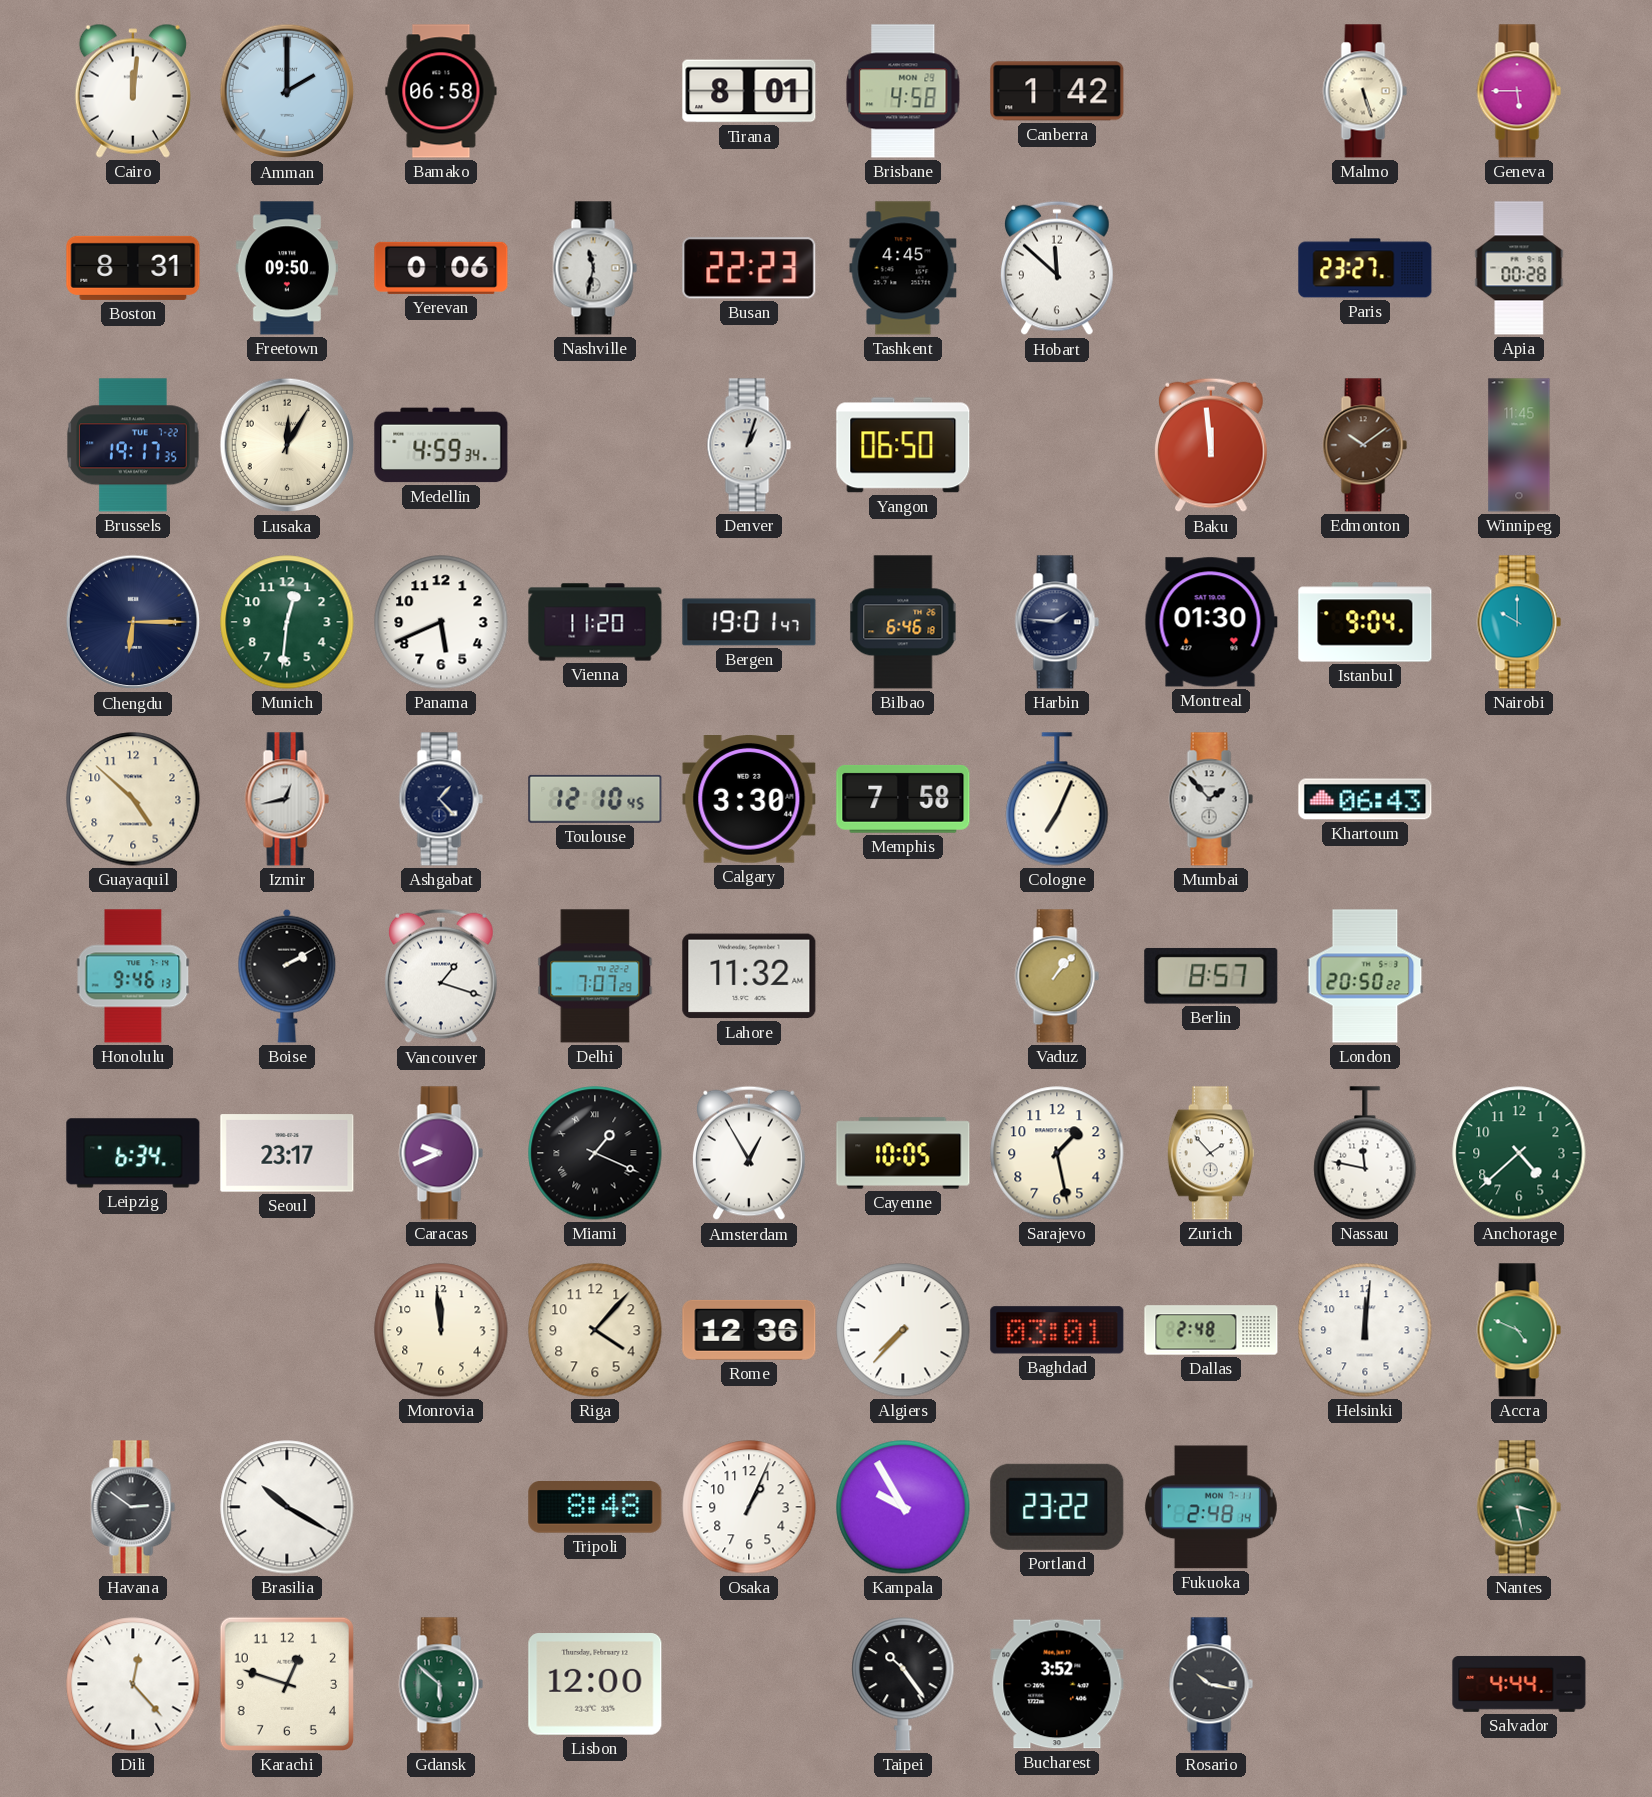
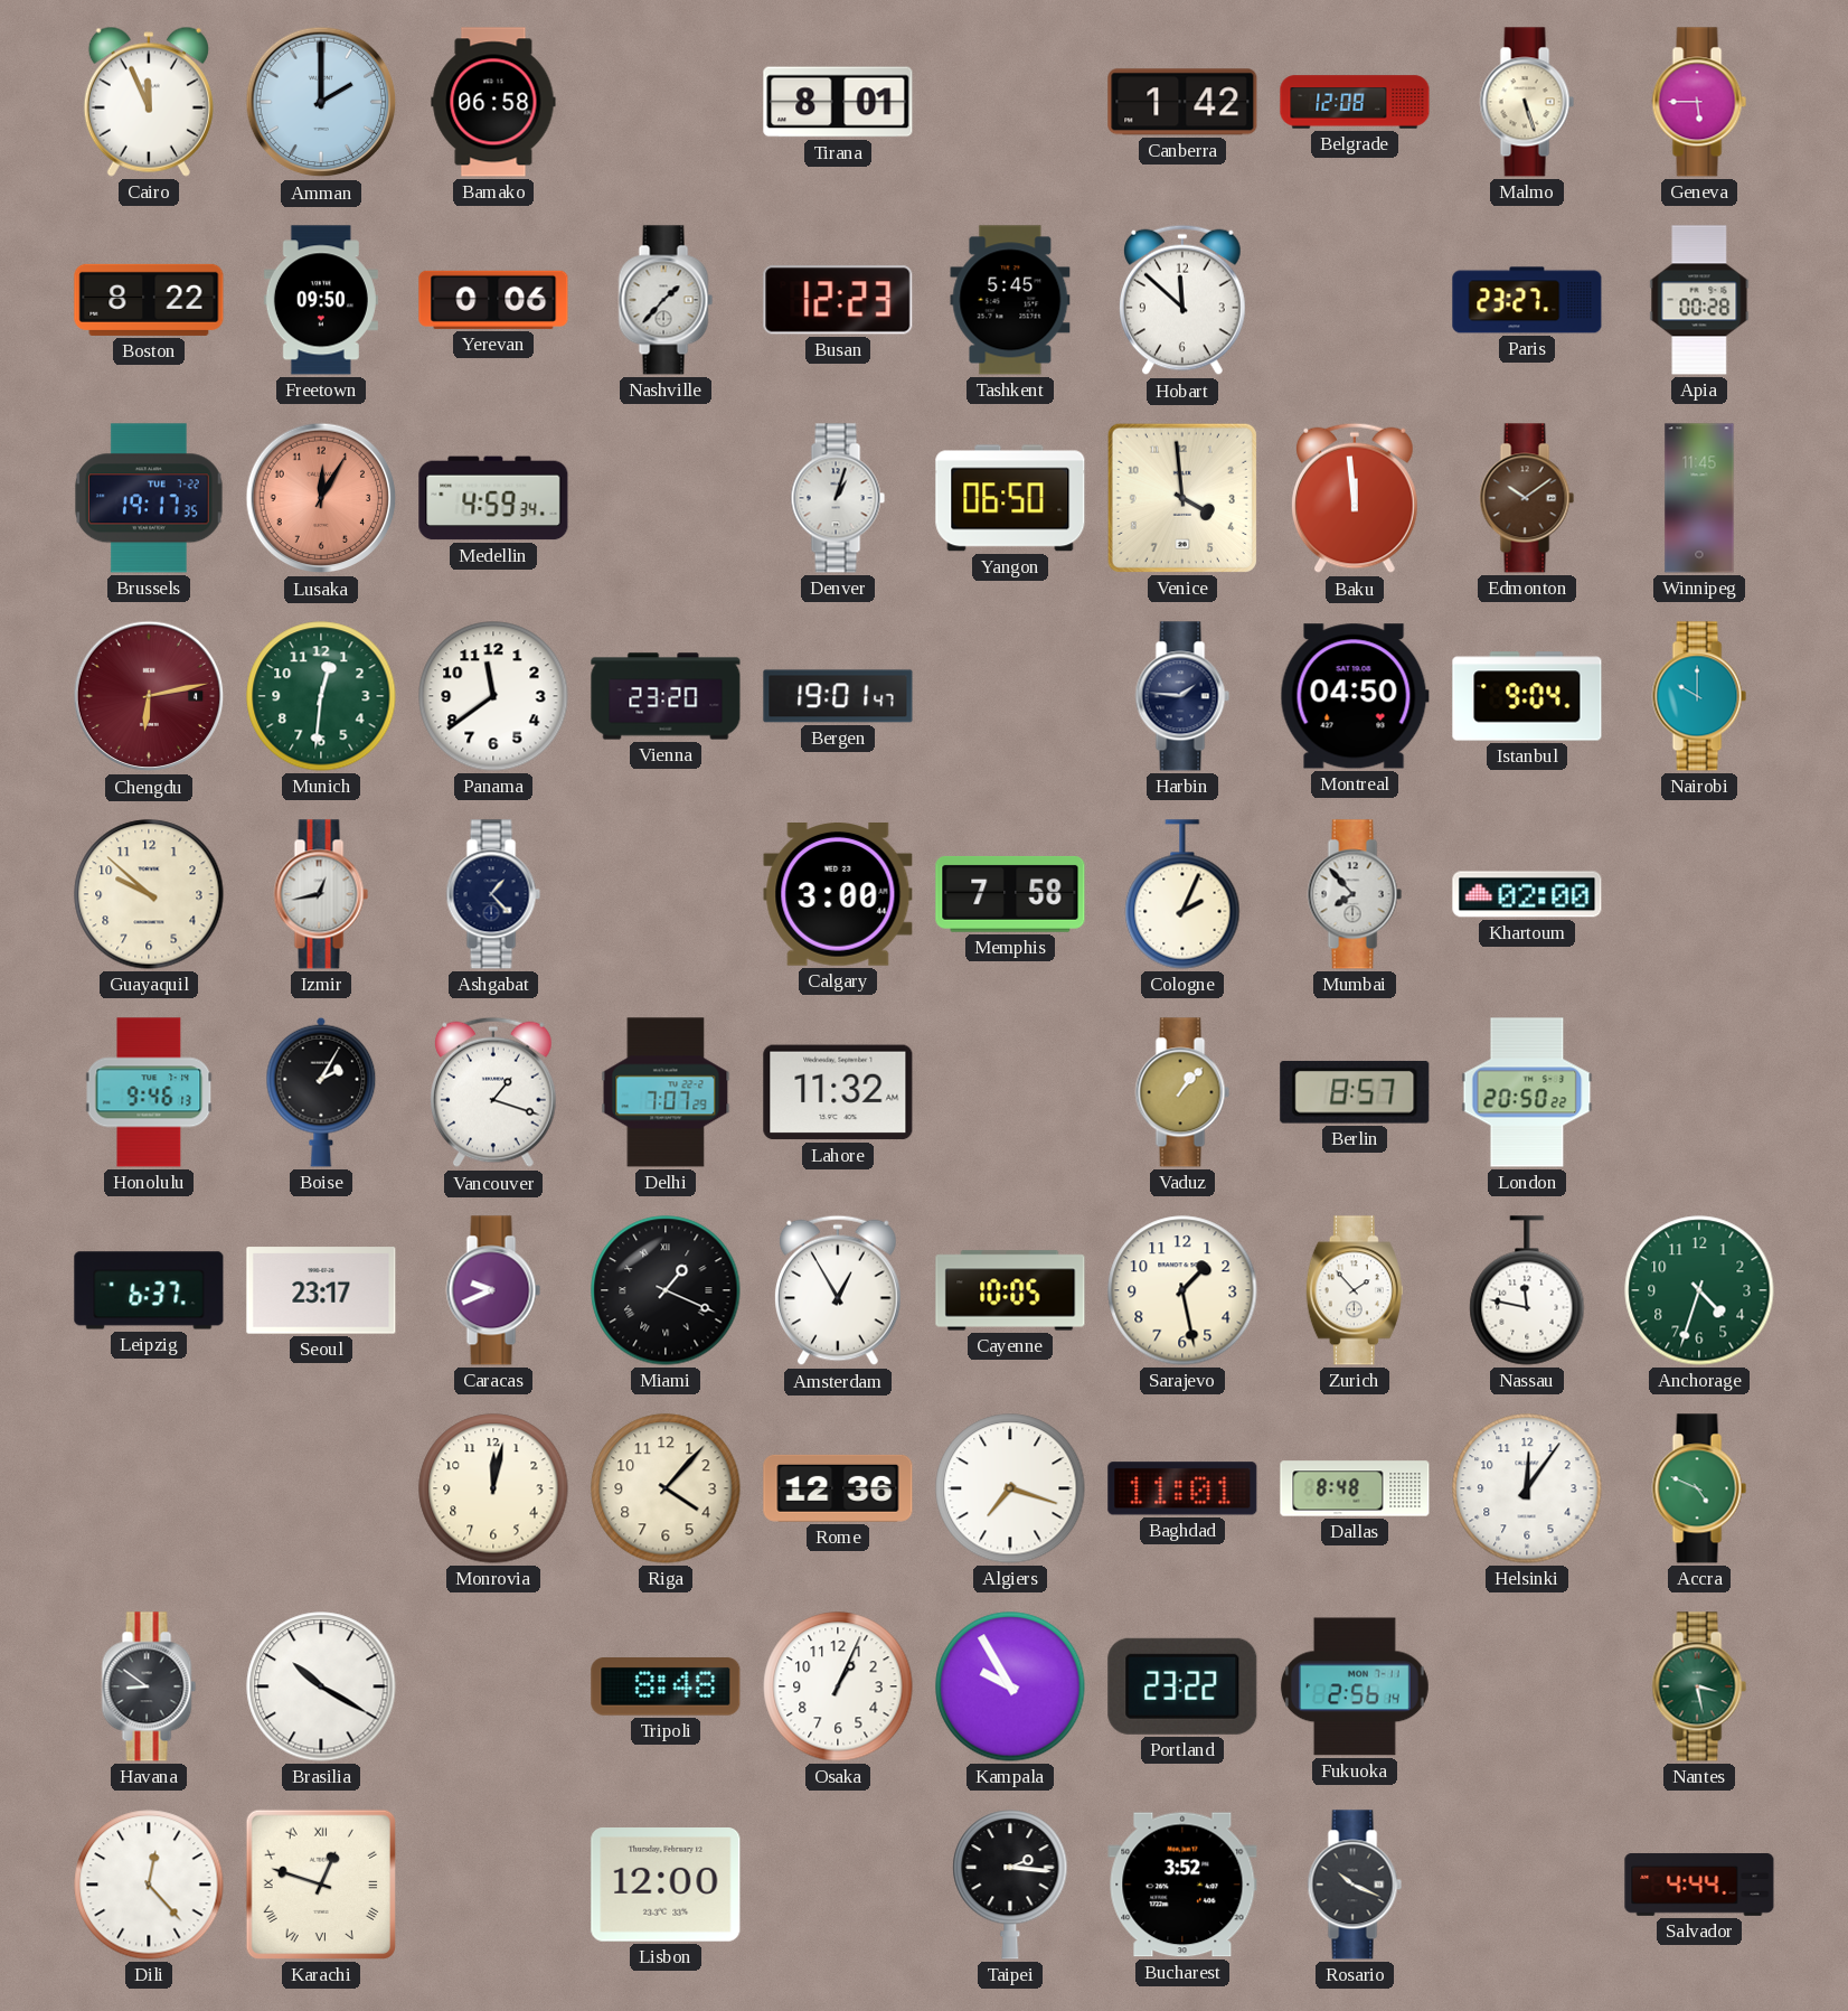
Cairo: 12:01 -> 11:56
Brisbane: 4:58 -> none
Belgrade: none -> 12:08
Boston: 8:31 -> 8:22
Nashville: 11:32 -> 1:37
Busan: 22:23 -> 12:23
Tashkent: 4:45 -> 5:45
Lusaka dial: cream -> salmon
Venice: none -> 3:59
Chengdu: 6:15 -> 6:13
Chengdu dial: navy -> burgundy
Panama: 5:41 -> 11:39
Vienna: 11:20 -> 23:20
Bilbao: 6:46 -> none
Montreal: 01:30 -> 04:50
Guayaquil: 4:52 -> 9:52
Toulouse: 12:10 -> none
Calgary: 3:30 -> 3:00
Cologne: 7:04 -> 2:04
Mumbai: 1:53 -> 7:53
Khartoum: 06:43 -> 02:00
Boise: 2:10 -> 2:05
Leipzig: 6:34 -> 6:37
Anchorage: 4:38 -> 4:33
Monrovia: 11:59 -> 12:02
Algiers: 7:37 -> 7:18
Baghdad: 03:01 -> 11:01
Dallas: 2:48 -> 8:48
Helsinki: 12:01 -> 12:06
Havana: 2:51 -> 8:51
Fukuoka: 2:48 -> 2:56
Karachi numerals: Arabic -> Roman
Gdansk: 5:52 -> none
Taipei: 10:24 -> 2:16
Rosario: 10:17 -> 10:19
